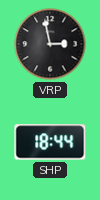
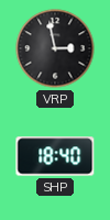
SHP: 18:44 -> 18:40
